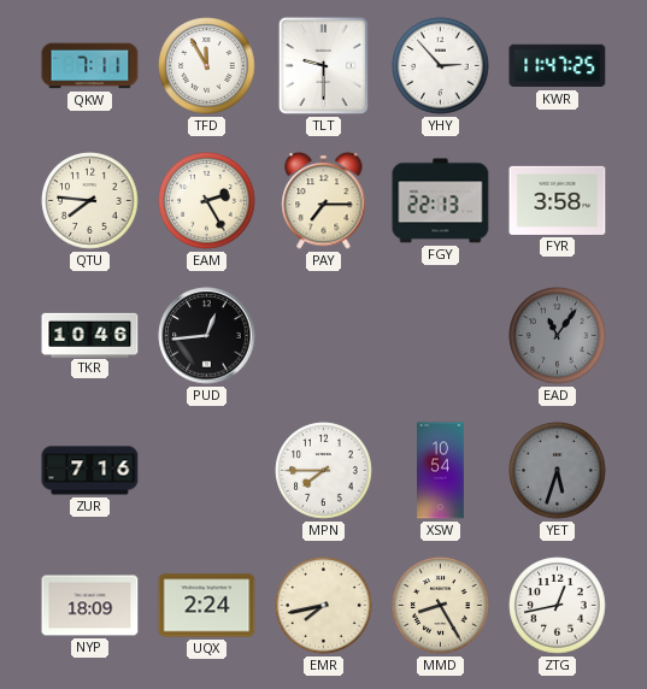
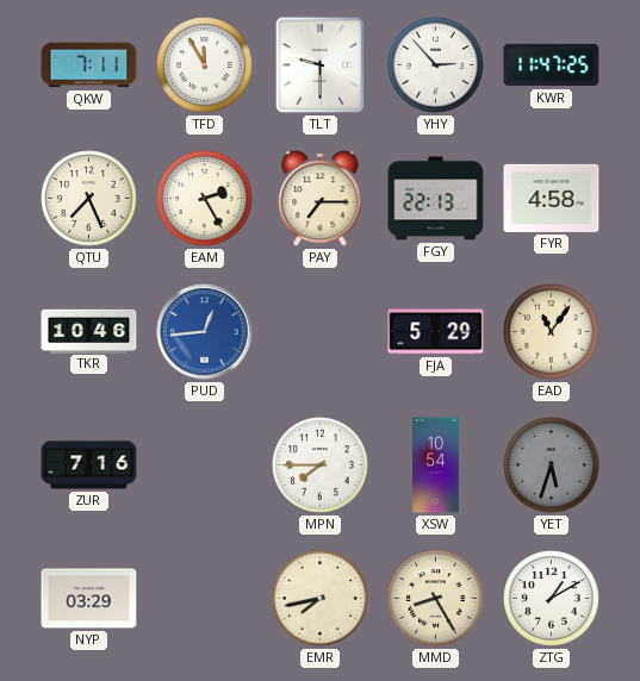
QTU: 7:46 -> 7:26
FYR: 3:58 -> 4:58
PUD dial: black -> blue
FJA: none -> 5:29
EAD dial: grey -> cream
NYP: 18:09 -> 03:29
UQX: 2:24 -> none
ZTG: 12:43 -> 1:10
